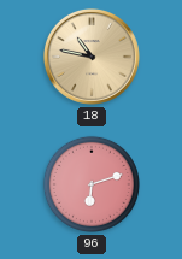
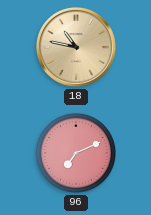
96: 6:12 -> 7:11
